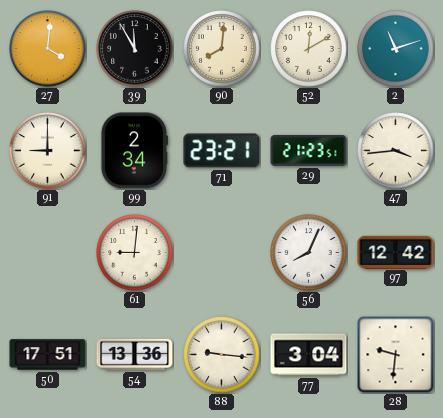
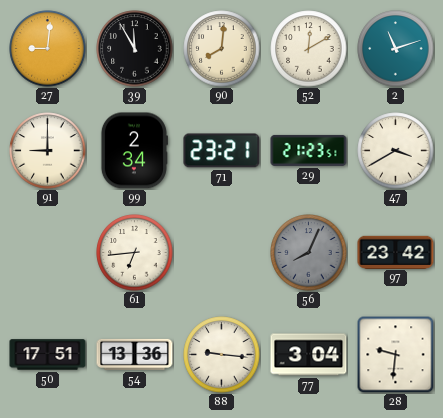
27: 4:01 -> 9:01
47: 3:44 -> 3:40
61: 9:01 -> 6:44
56 dial: white -> grey
97: 12:42 -> 23:42
